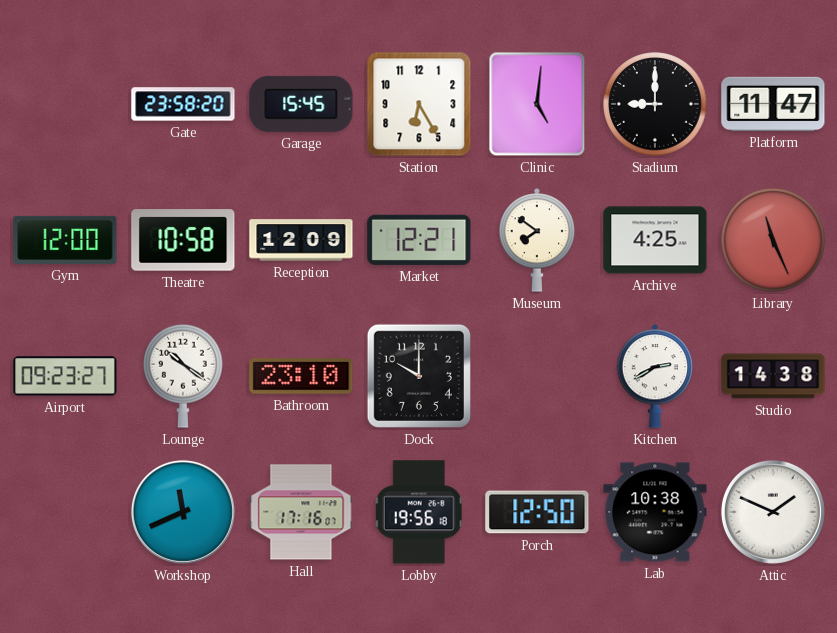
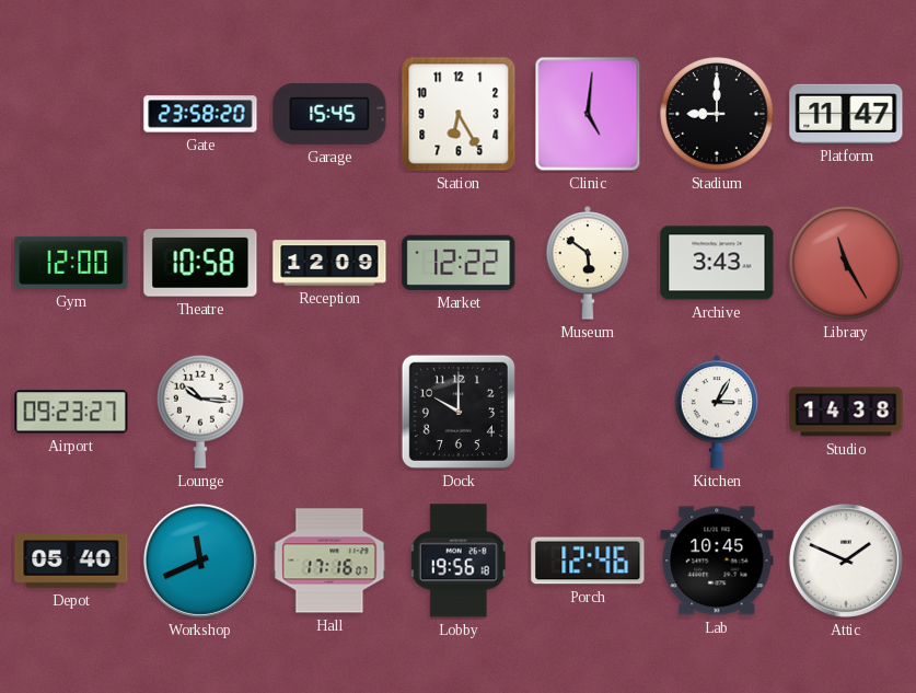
Market: 12:21 -> 12:22
Museum: 7:51 -> 5:51
Archive: 4:25 -> 3:43
Library: 11:26 -> 11:25
Lounge: 10:21 -> 10:16
Bathroom: 23:10 -> none
Kitchen: 2:40 -> 3:05
Depot: none -> 05:40
Porch: 12:50 -> 12:46
Lab: 10:38 -> 10:45
